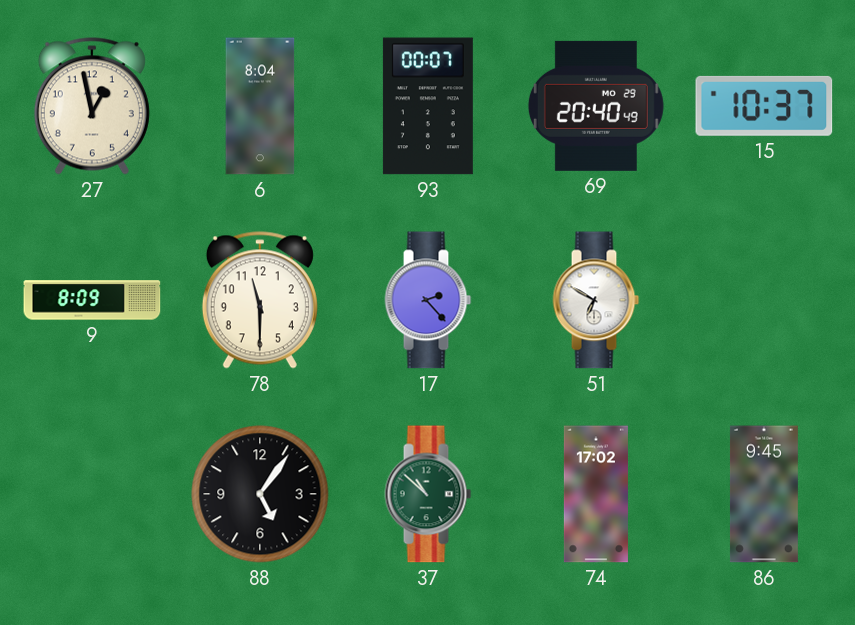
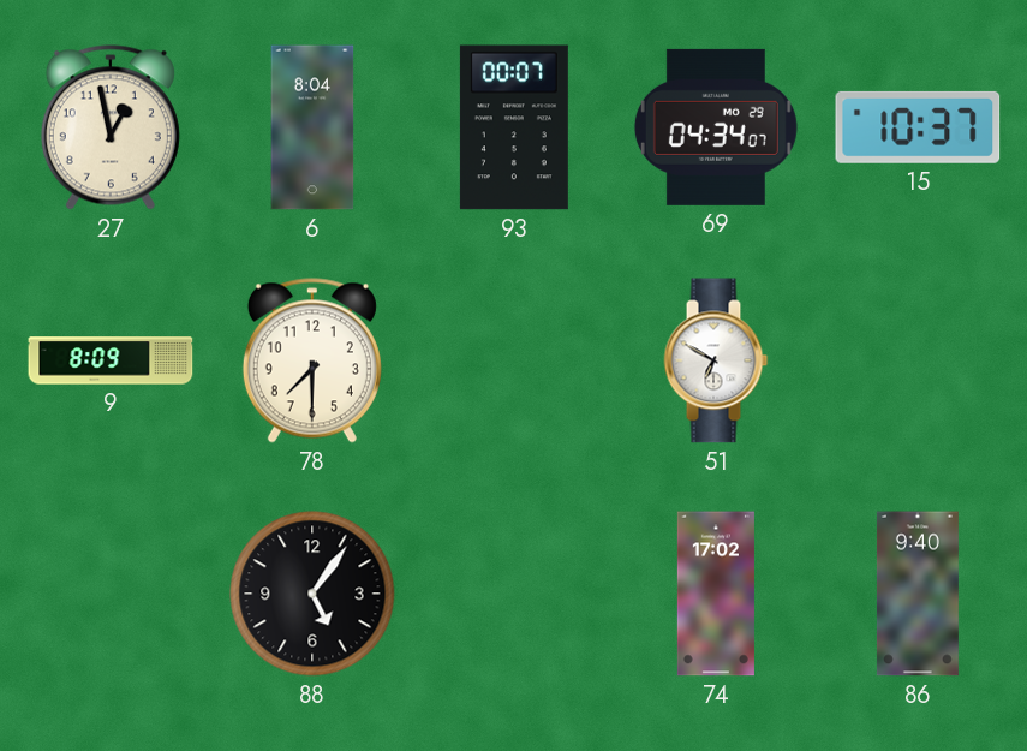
69: 20:40 -> 04:34
78: 11:30 -> 7:30
17: 2:23 -> none
37: 10:52 -> none
86: 9:45 -> 9:40
